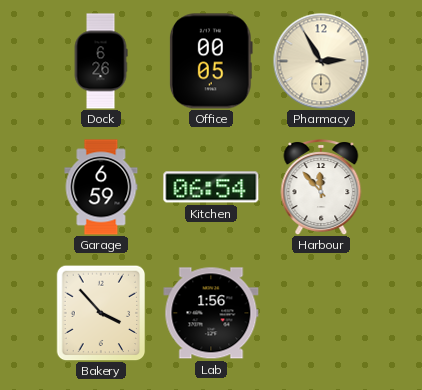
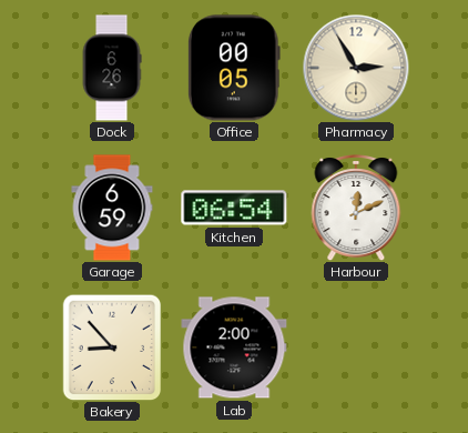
Harbour: 11:53 -> 12:11
Bakery: 3:53 -> 8:53
Lab: 1:56 -> 2:00
